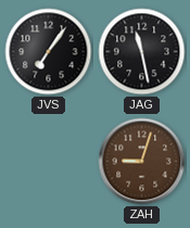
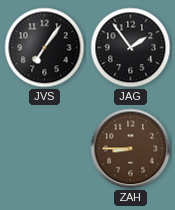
JAG: 11:28 -> 1:54
ZAH: 9:03 -> 8:45
